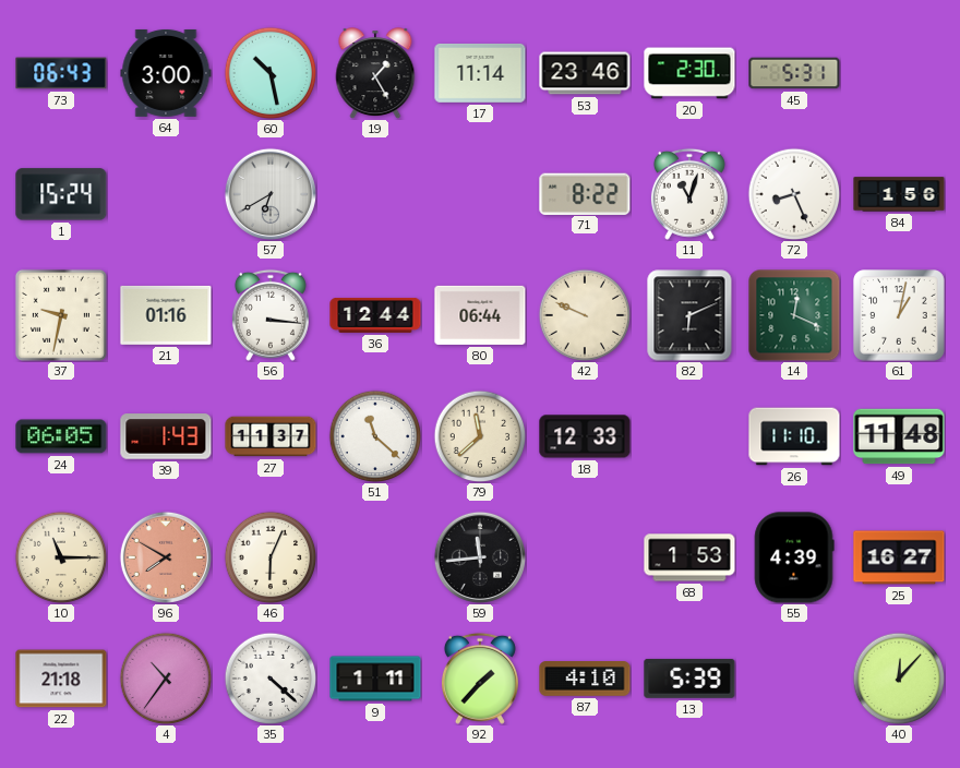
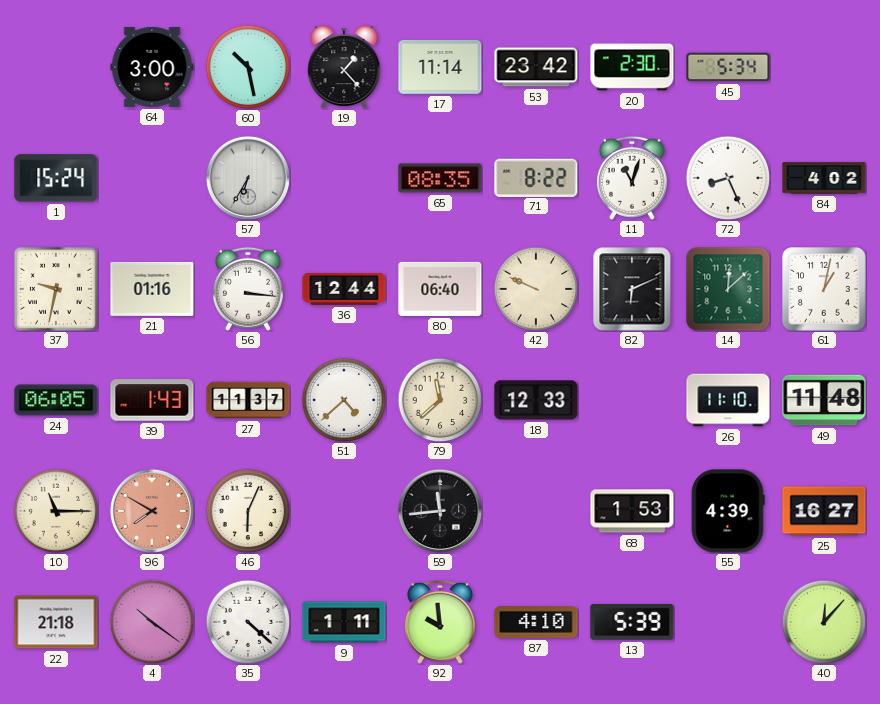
73: 06:43 -> none
19: 1:25 -> 1:23
53: 23:46 -> 23:42
45: 5:31 -> 5:34
57: 6:40 -> 6:35
65: none -> 08:35
84: 1:56 -> 4:02
80: 06:44 -> 06:40
14: 12:19 -> 12:08
51: 11:22 -> 4:38
4: 10:36 -> 10:21
92: 1:37 -> 9:59
